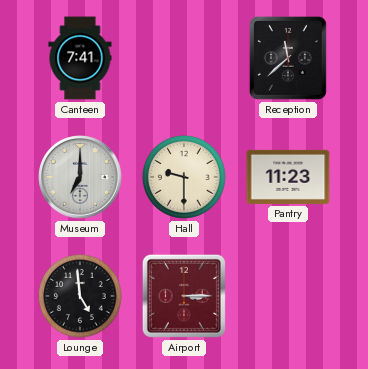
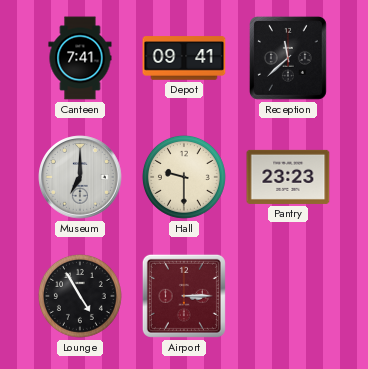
Depot: none -> 09:41
Pantry: 11:23 -> 23:23
Lounge: 4:59 -> 4:55
